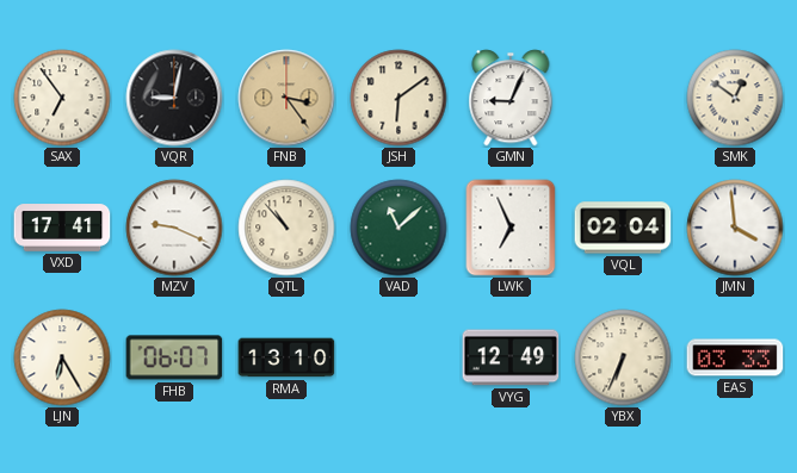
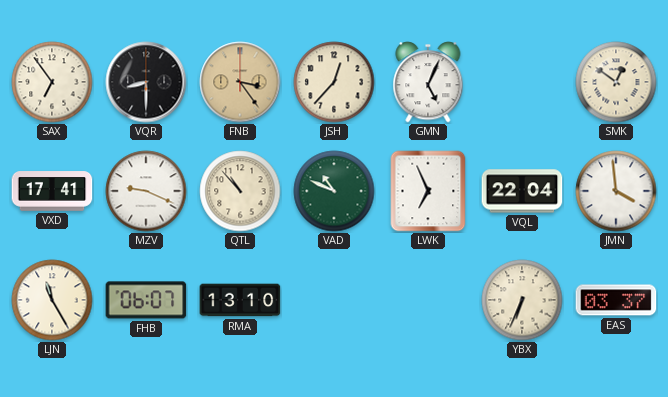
VQR: 9:02 -> 8:30
JSH: 6:09 -> 12:37
GMN: 9:04 -> 5:04
VAD: 11:08 -> 10:49
VQL: 02:04 -> 22:04
LJN: 6:25 -> 11:25
VYG: 12:49 -> none
EAS: 03:33 -> 03:37
